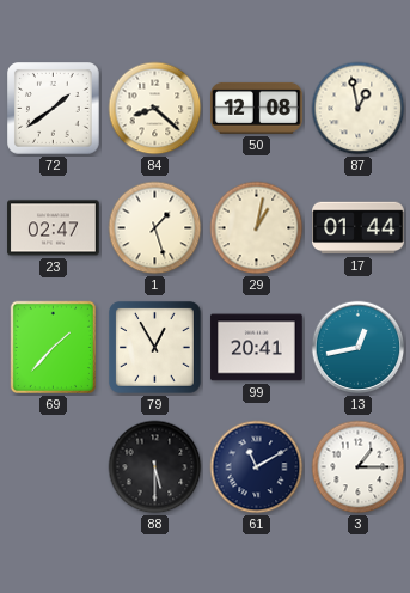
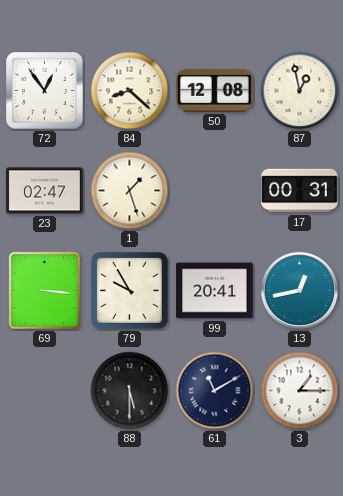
72: 1:39 -> 12:54
29: 1:02 -> none
17: 01:44 -> 00:31
69: 1:37 -> 3:16
79: 12:55 -> 9:55
